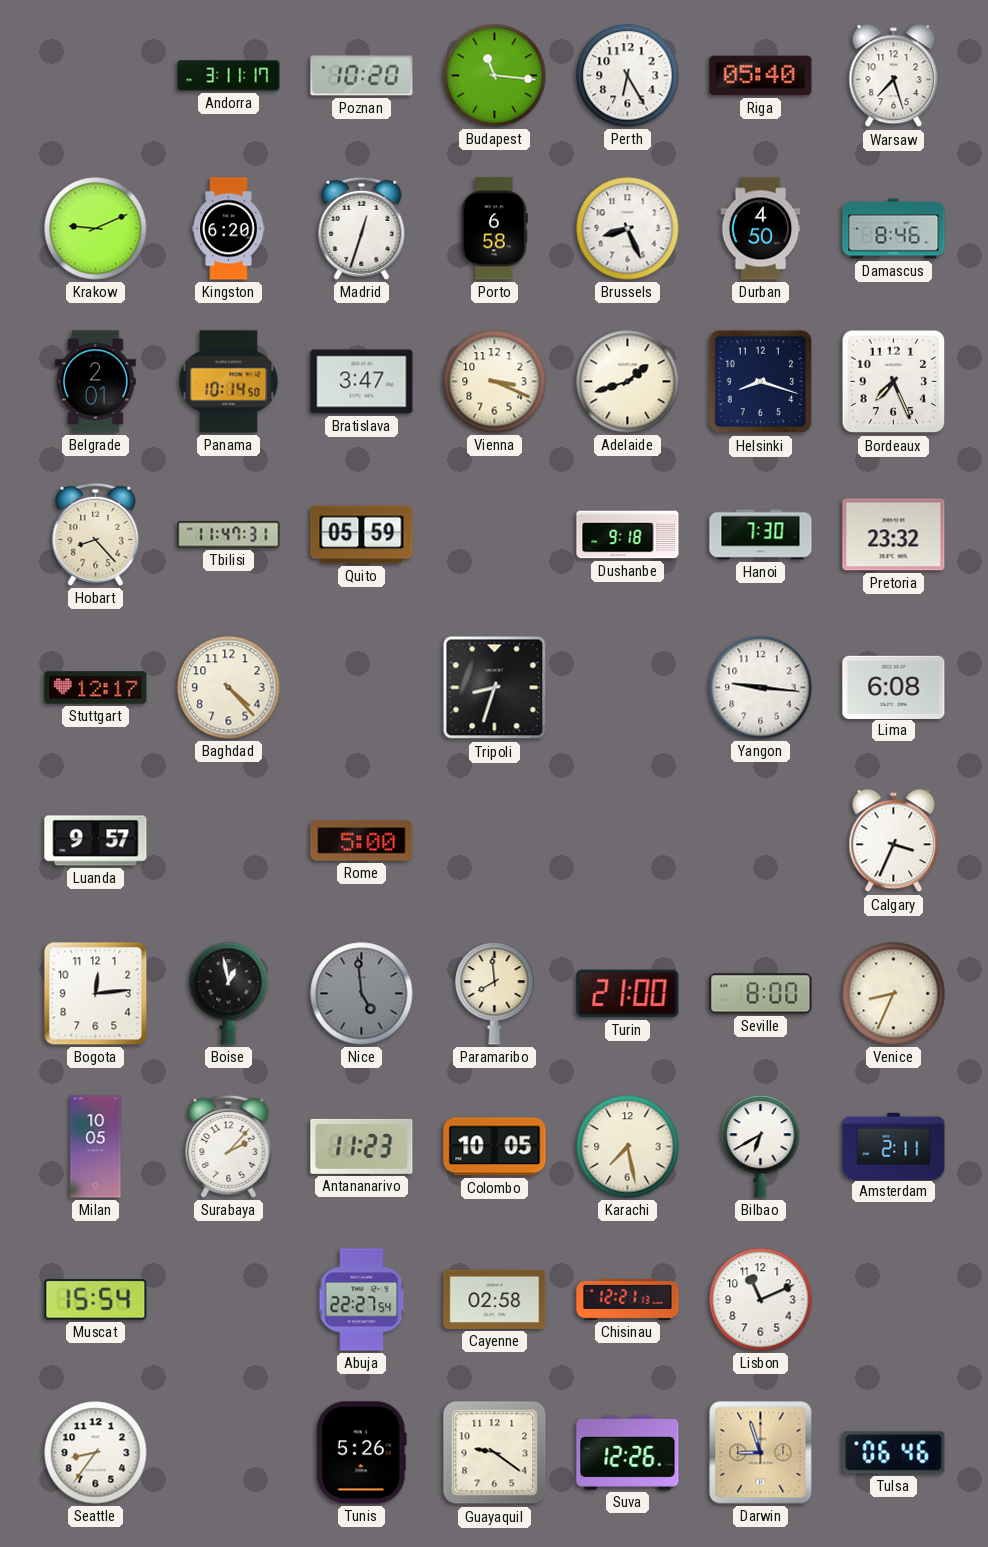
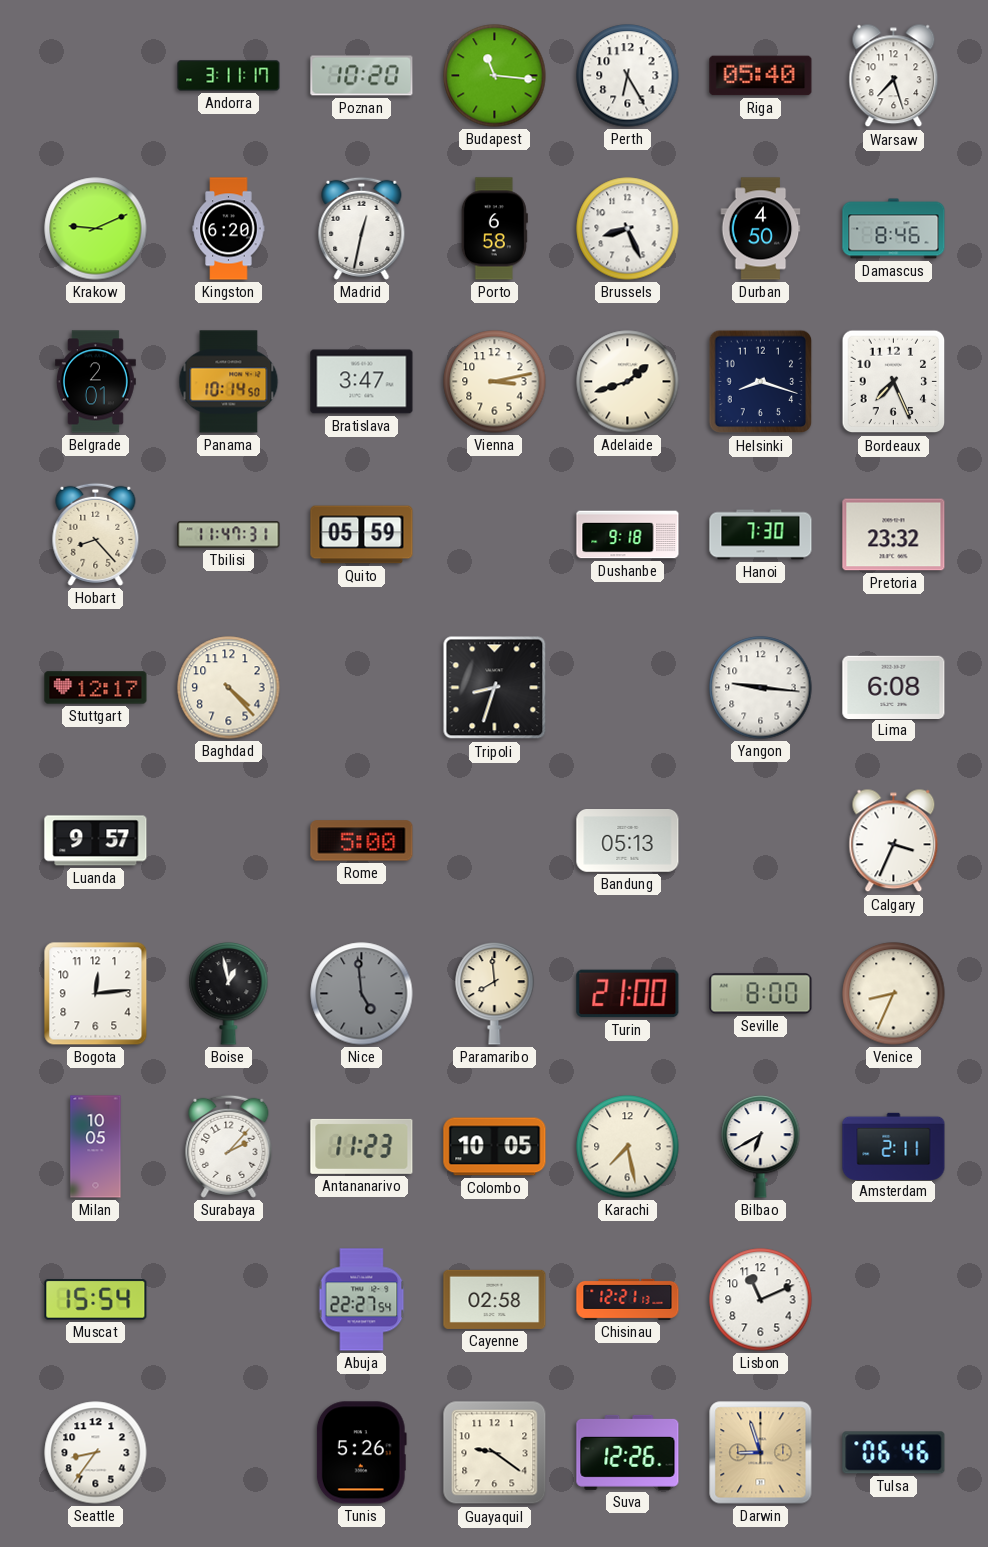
Madrid: 12:33 -> 12:32
Vienna: 3:19 -> 3:13
Bandung: none -> 05:13
